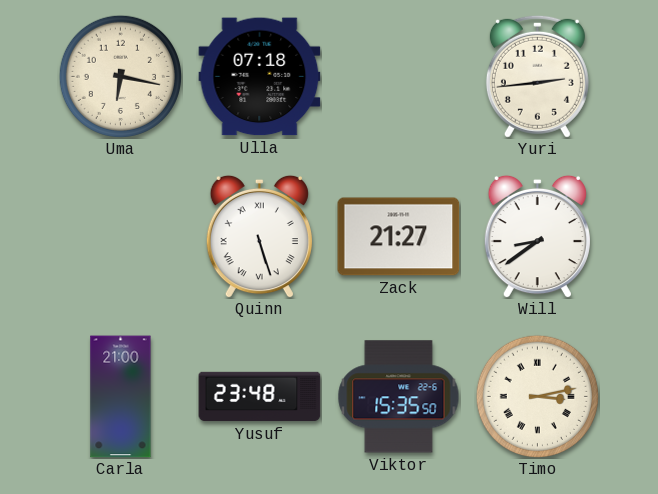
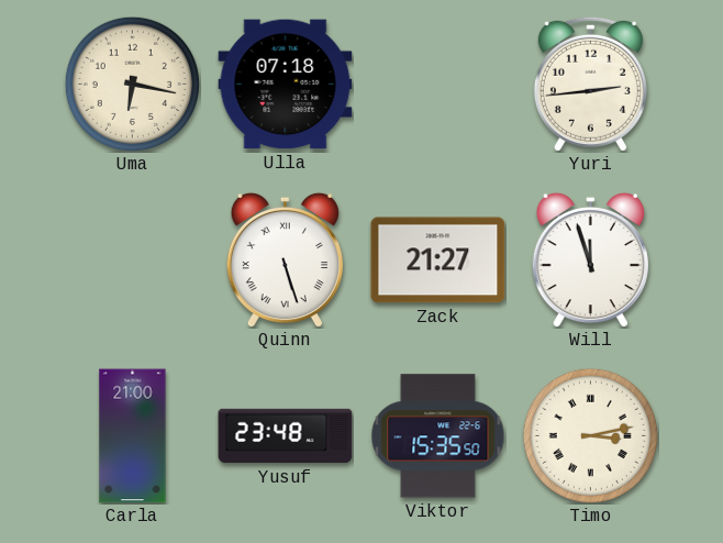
Will: 8:39 -> 11:57
